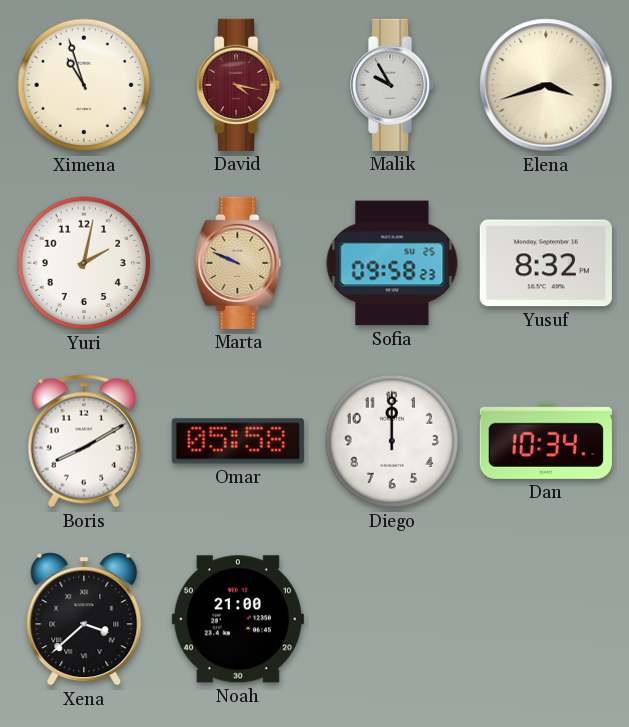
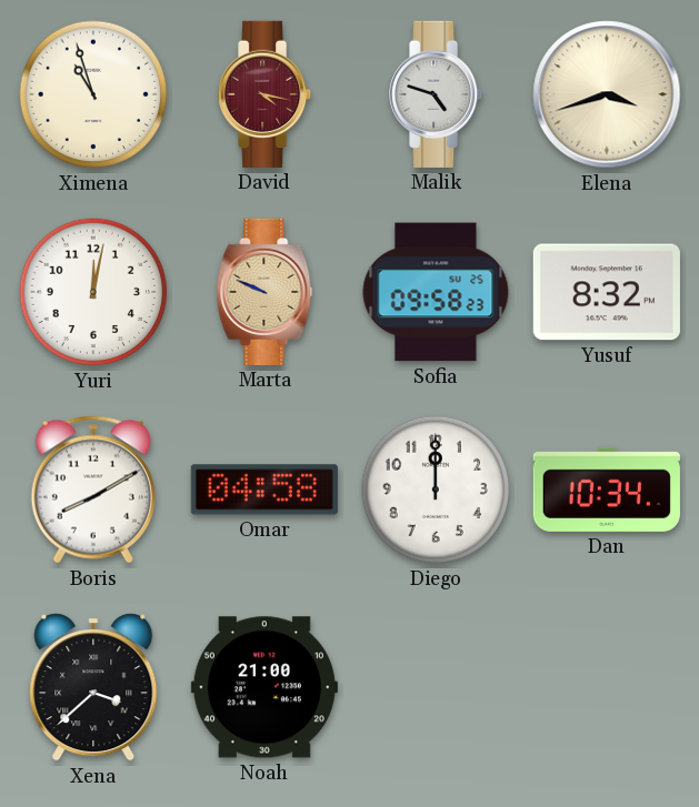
Malik: 9:55 -> 4:48
Yuri: 2:02 -> 12:02
Omar: 05:58 -> 04:58
